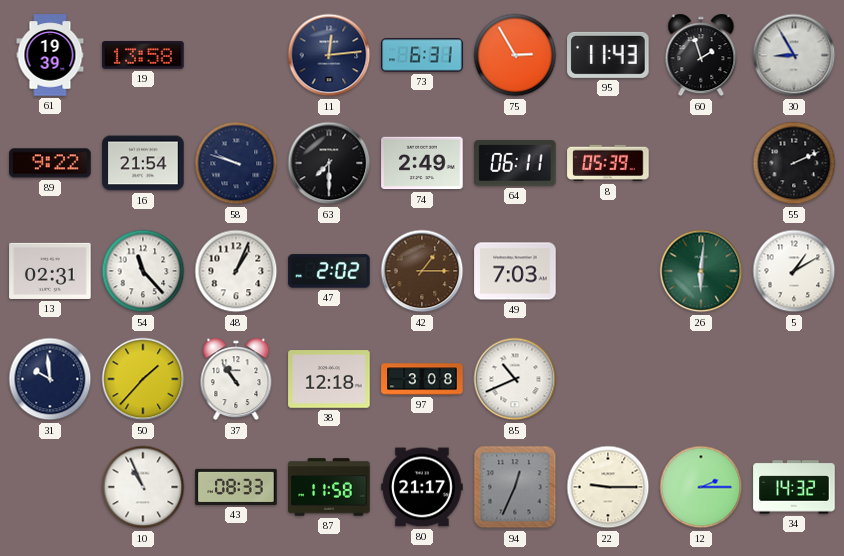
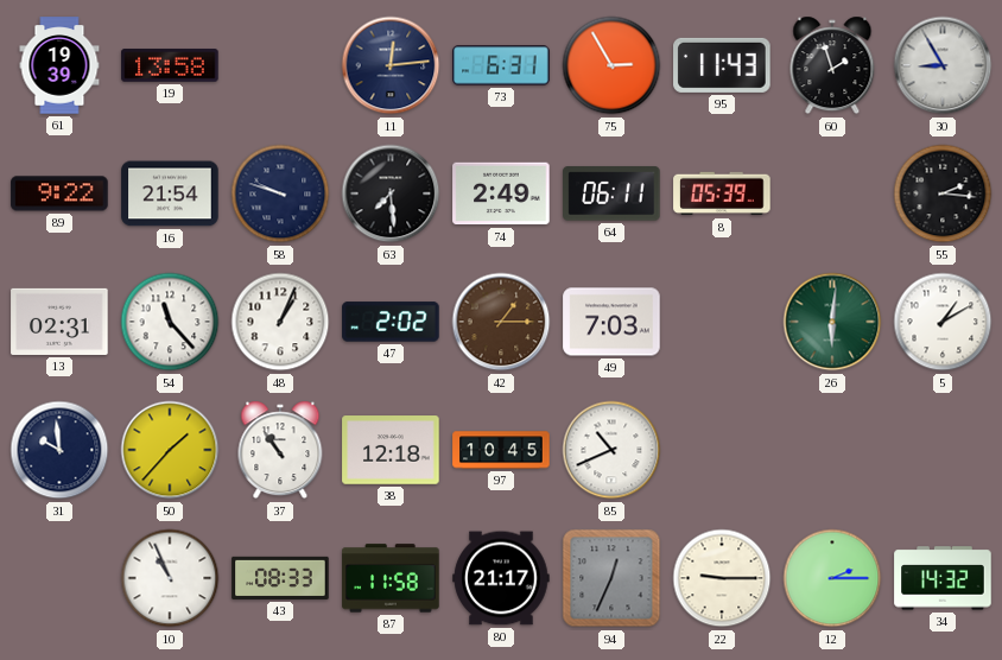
63: 7:30 -> 7:29
55: 2:11 -> 2:16
97: 3:08 -> 10:45
